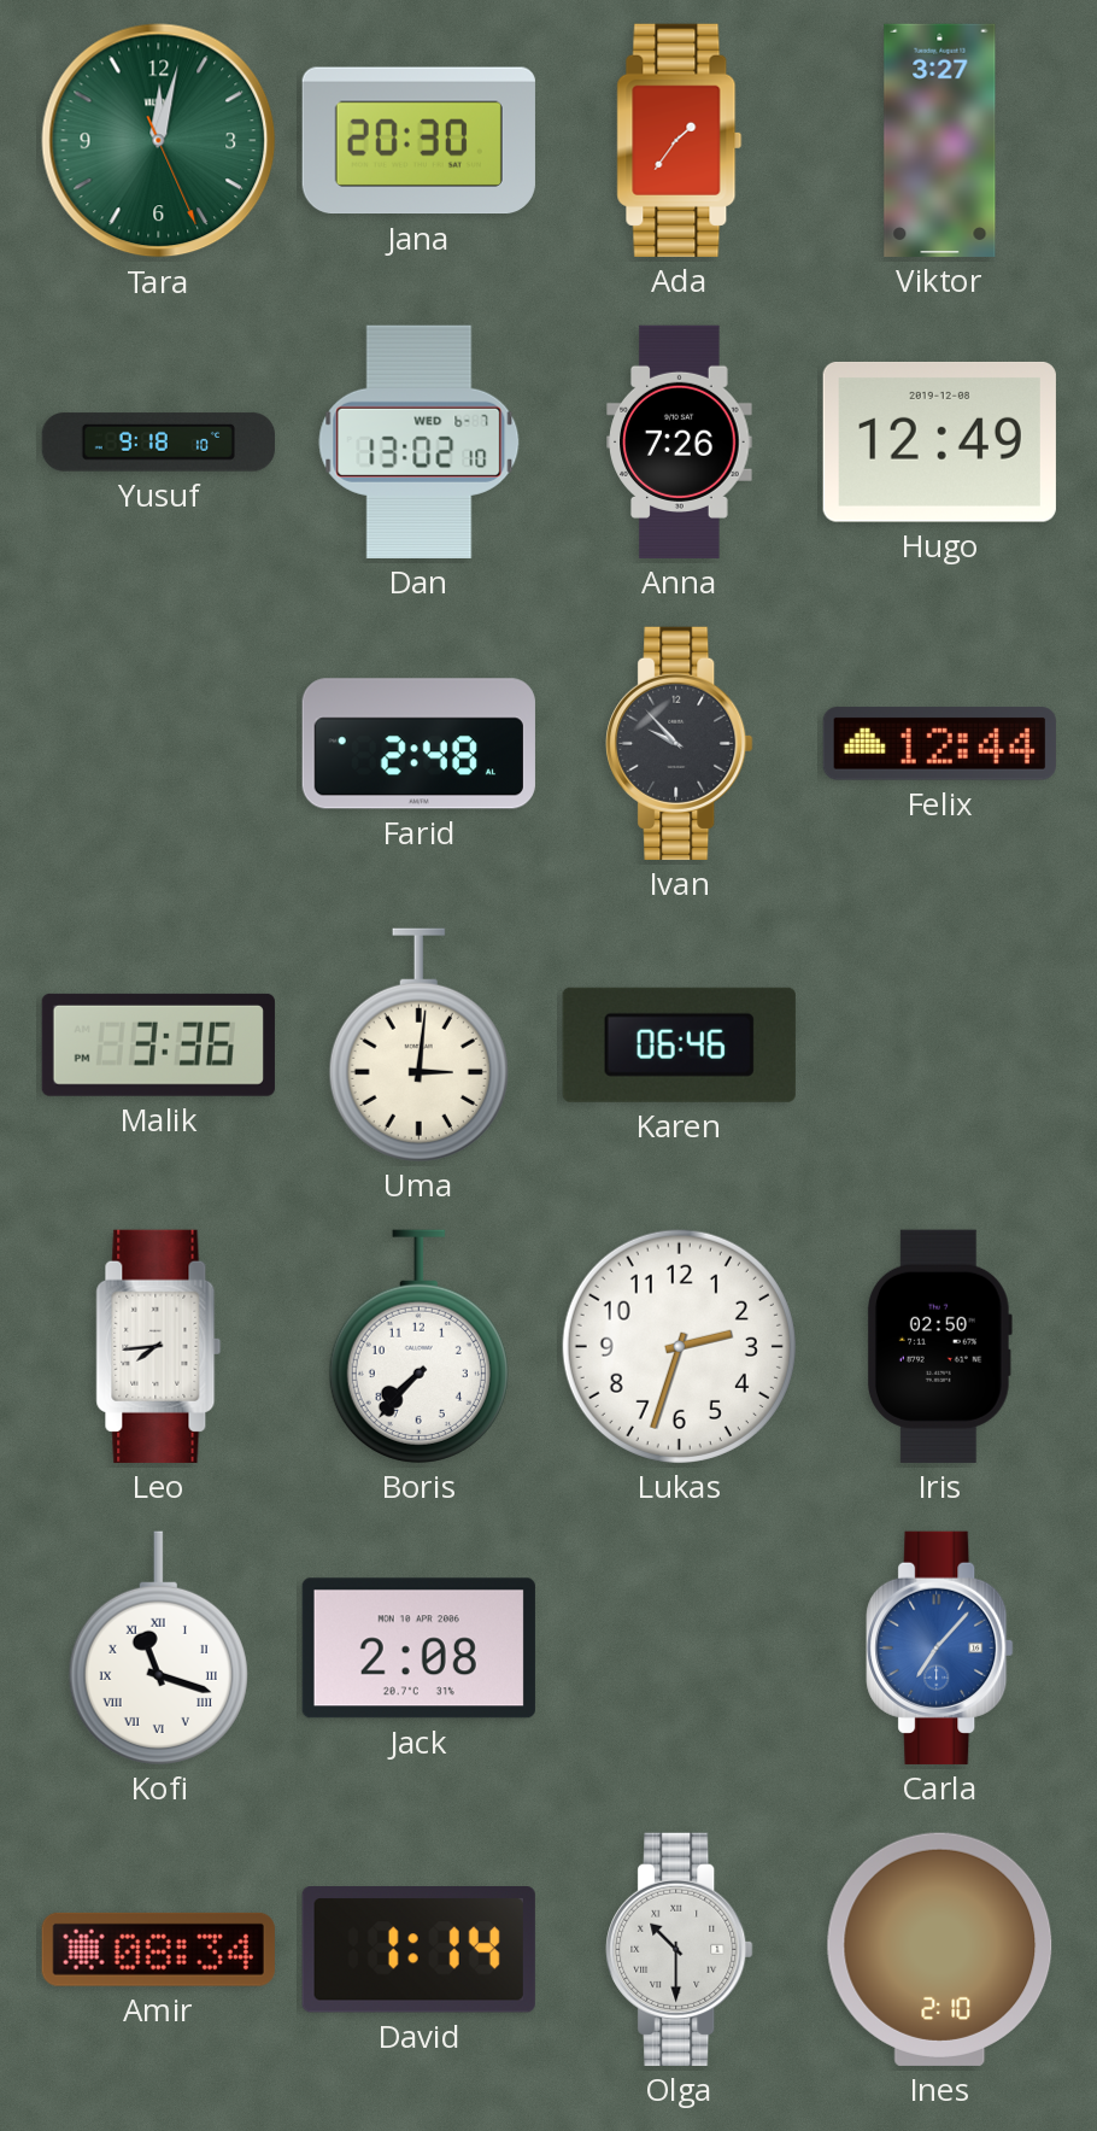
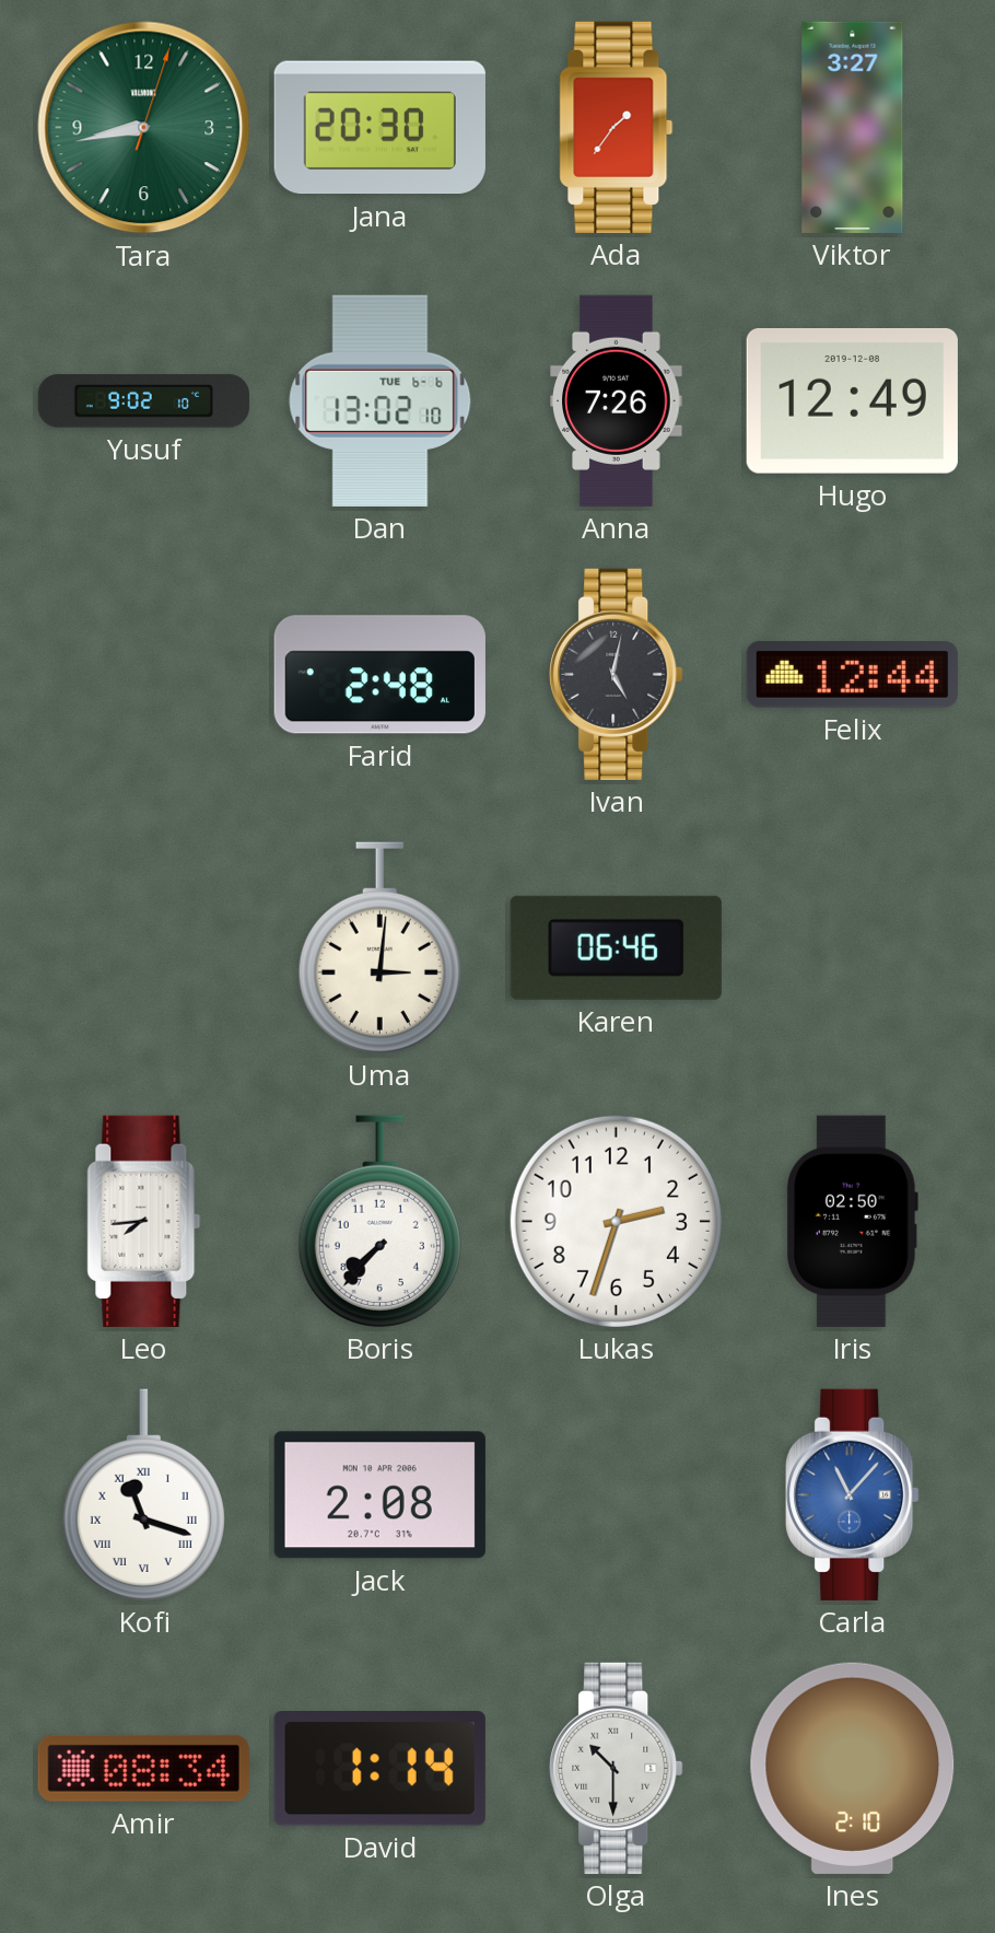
Tara: 12:02 -> 8:43
Yusuf: 9:18 -> 9:02
Dan date: WED 6-7 -> TUE 6-6
Ivan: 9:53 -> 5:02
Malik: 3:36 -> none
Carla: 7:07 -> 11:07
